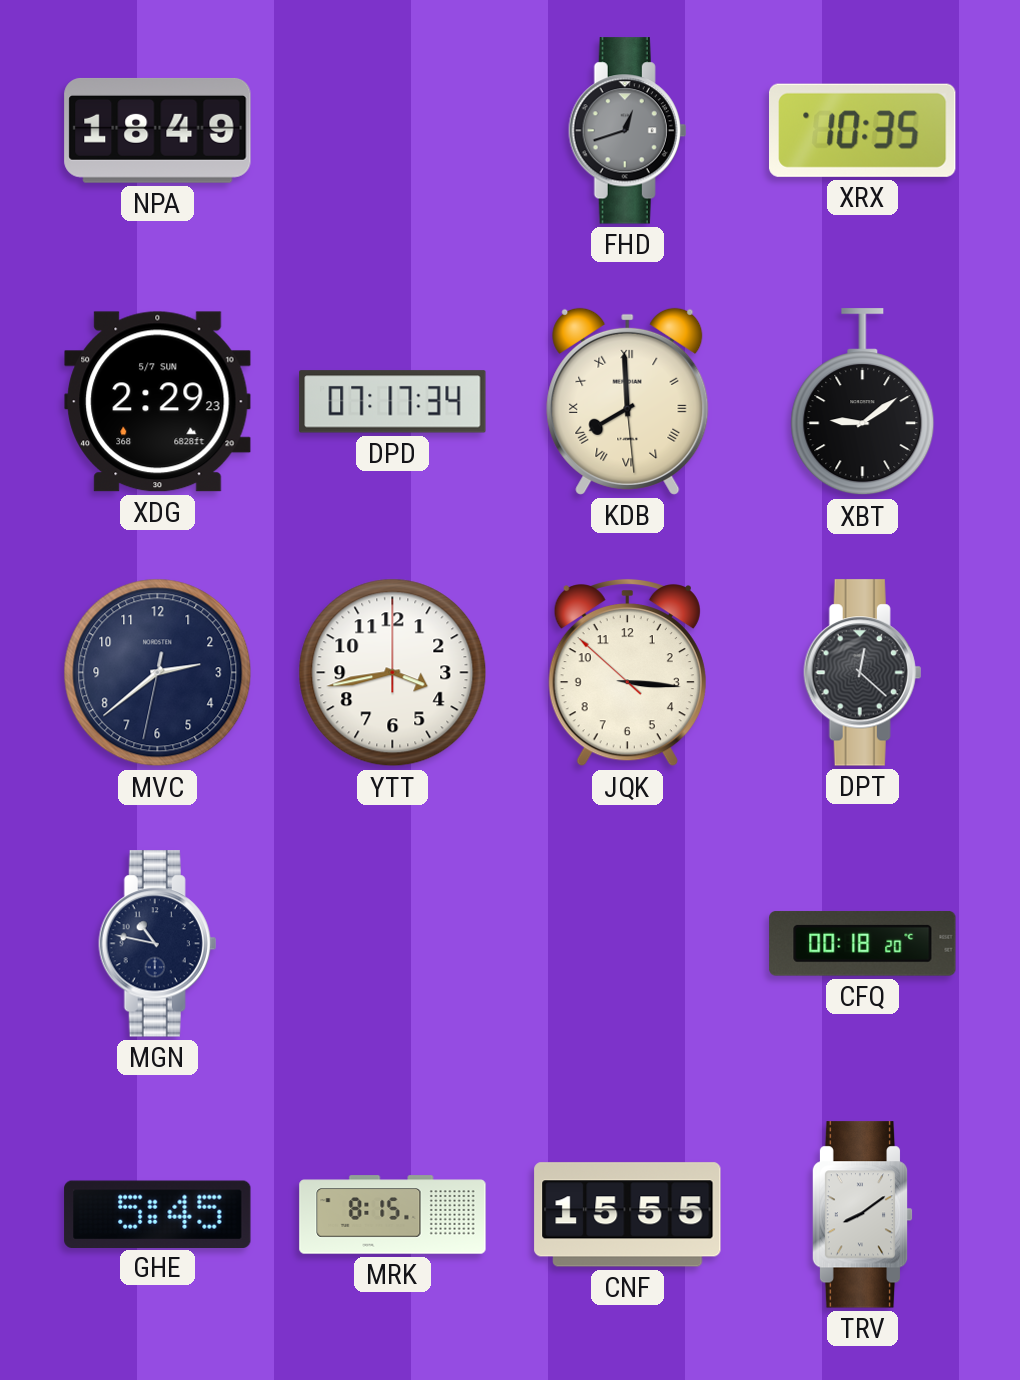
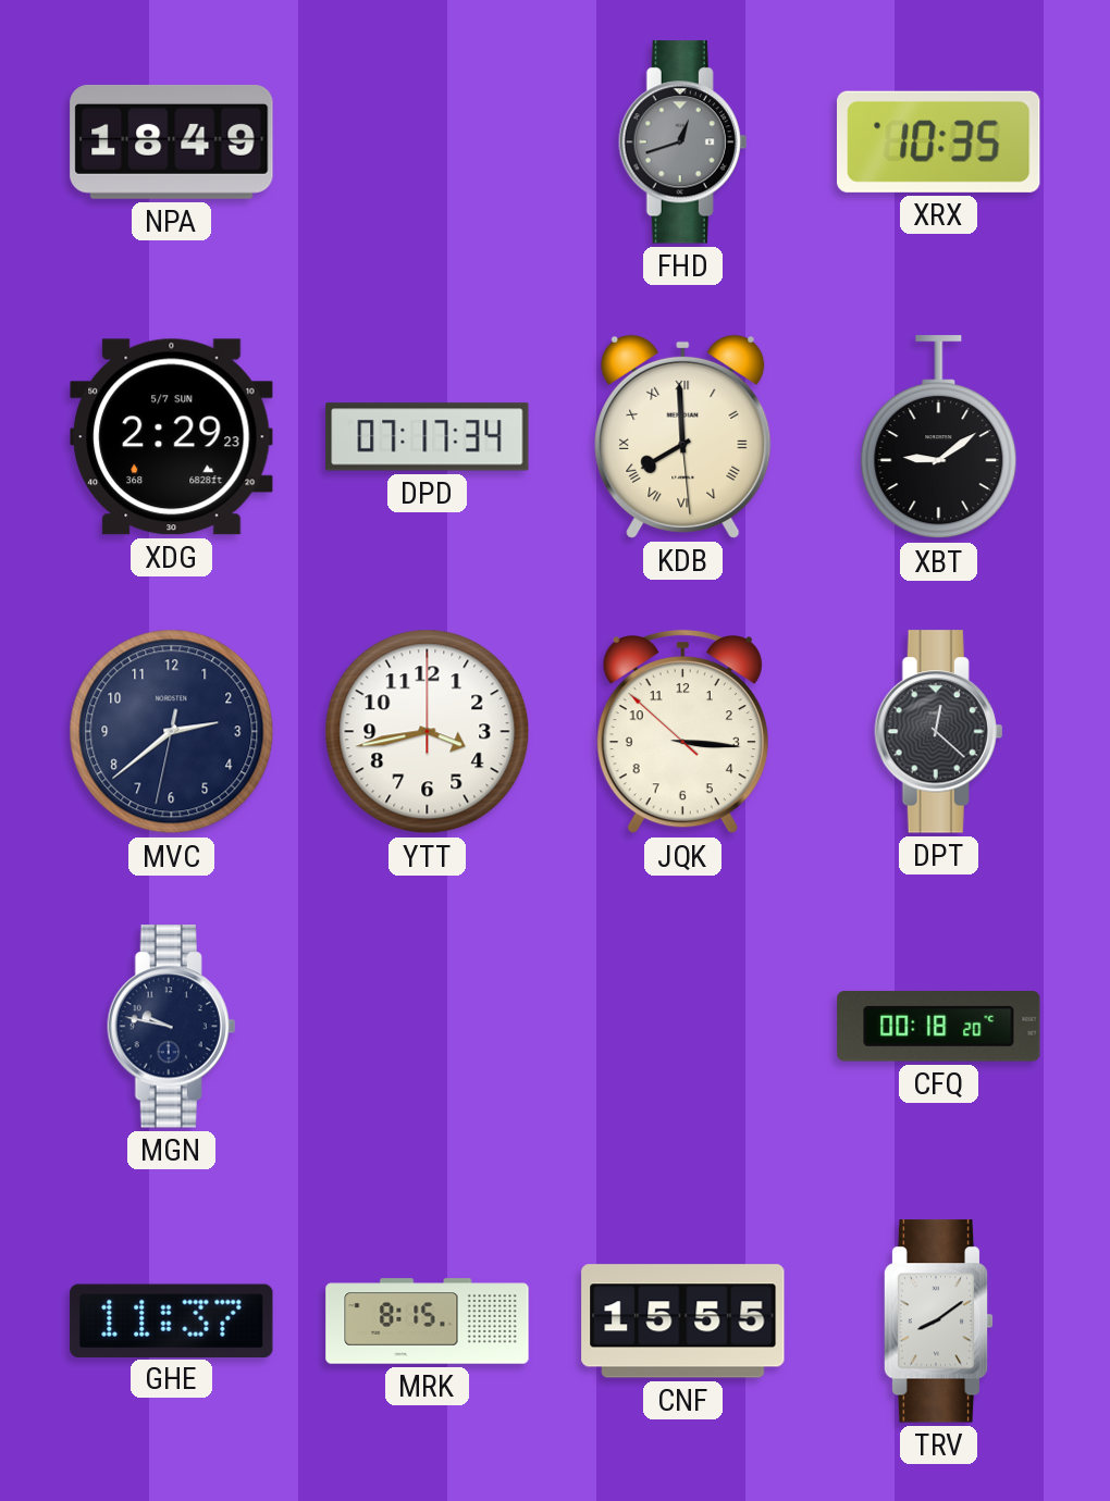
MGN: 10:47 -> 9:47
GHE: 5:45 -> 11:37
